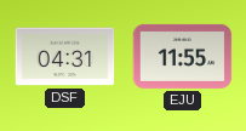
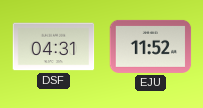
EJU: 11:55 -> 11:52
